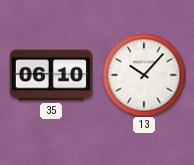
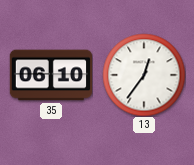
13: 10:07 -> 12:36
